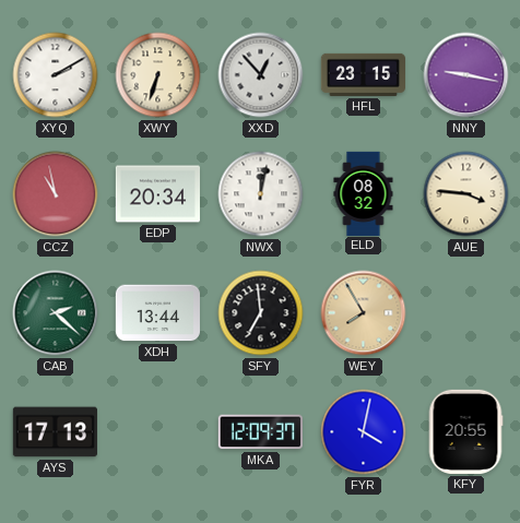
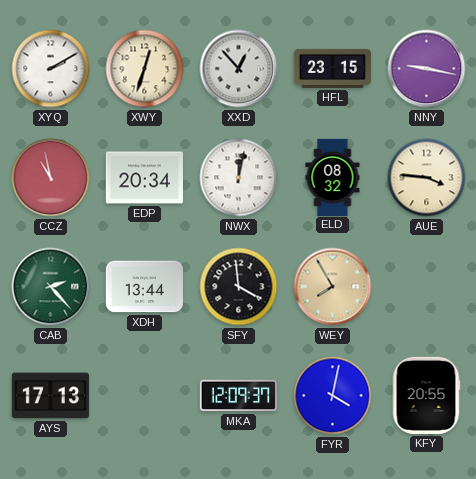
XWY: 6:33 -> 12:33
CAB: 2:22 -> 2:23
SFY: 6:59 -> 3:59
